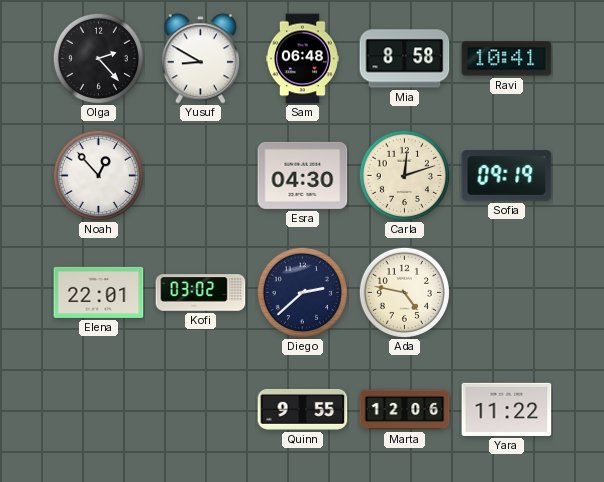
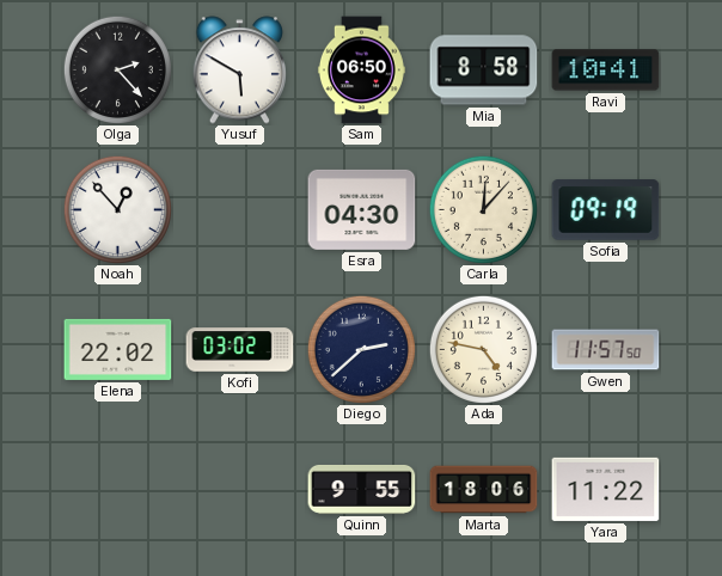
Yusuf: 8:50 -> 5:50
Sam: 06:48 -> 06:50
Carla: 12:12 -> 12:07
Elena: 22:01 -> 22:02
Gwen: none -> 11:57
Marta: 12:06 -> 18:06
